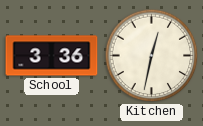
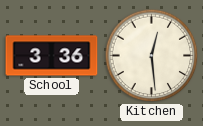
Kitchen: 12:32 -> 12:29
